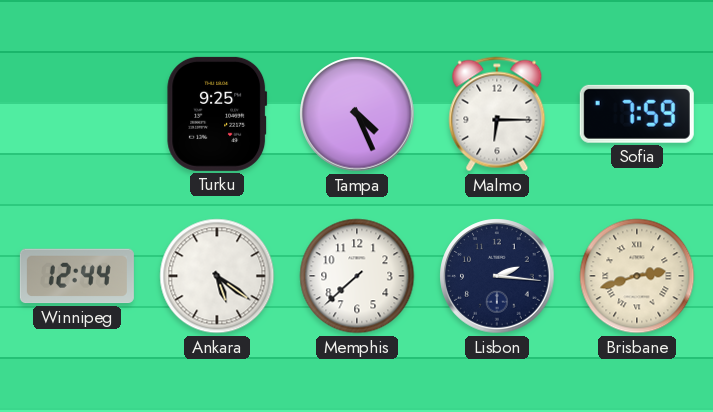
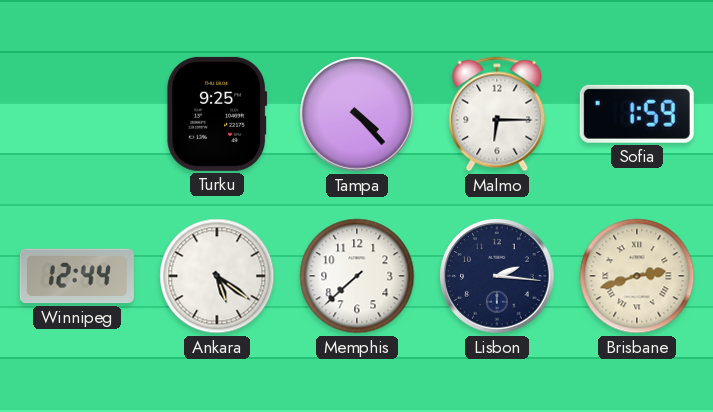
Tampa: 4:26 -> 4:23
Sofia: 7:59 -> 1:59
